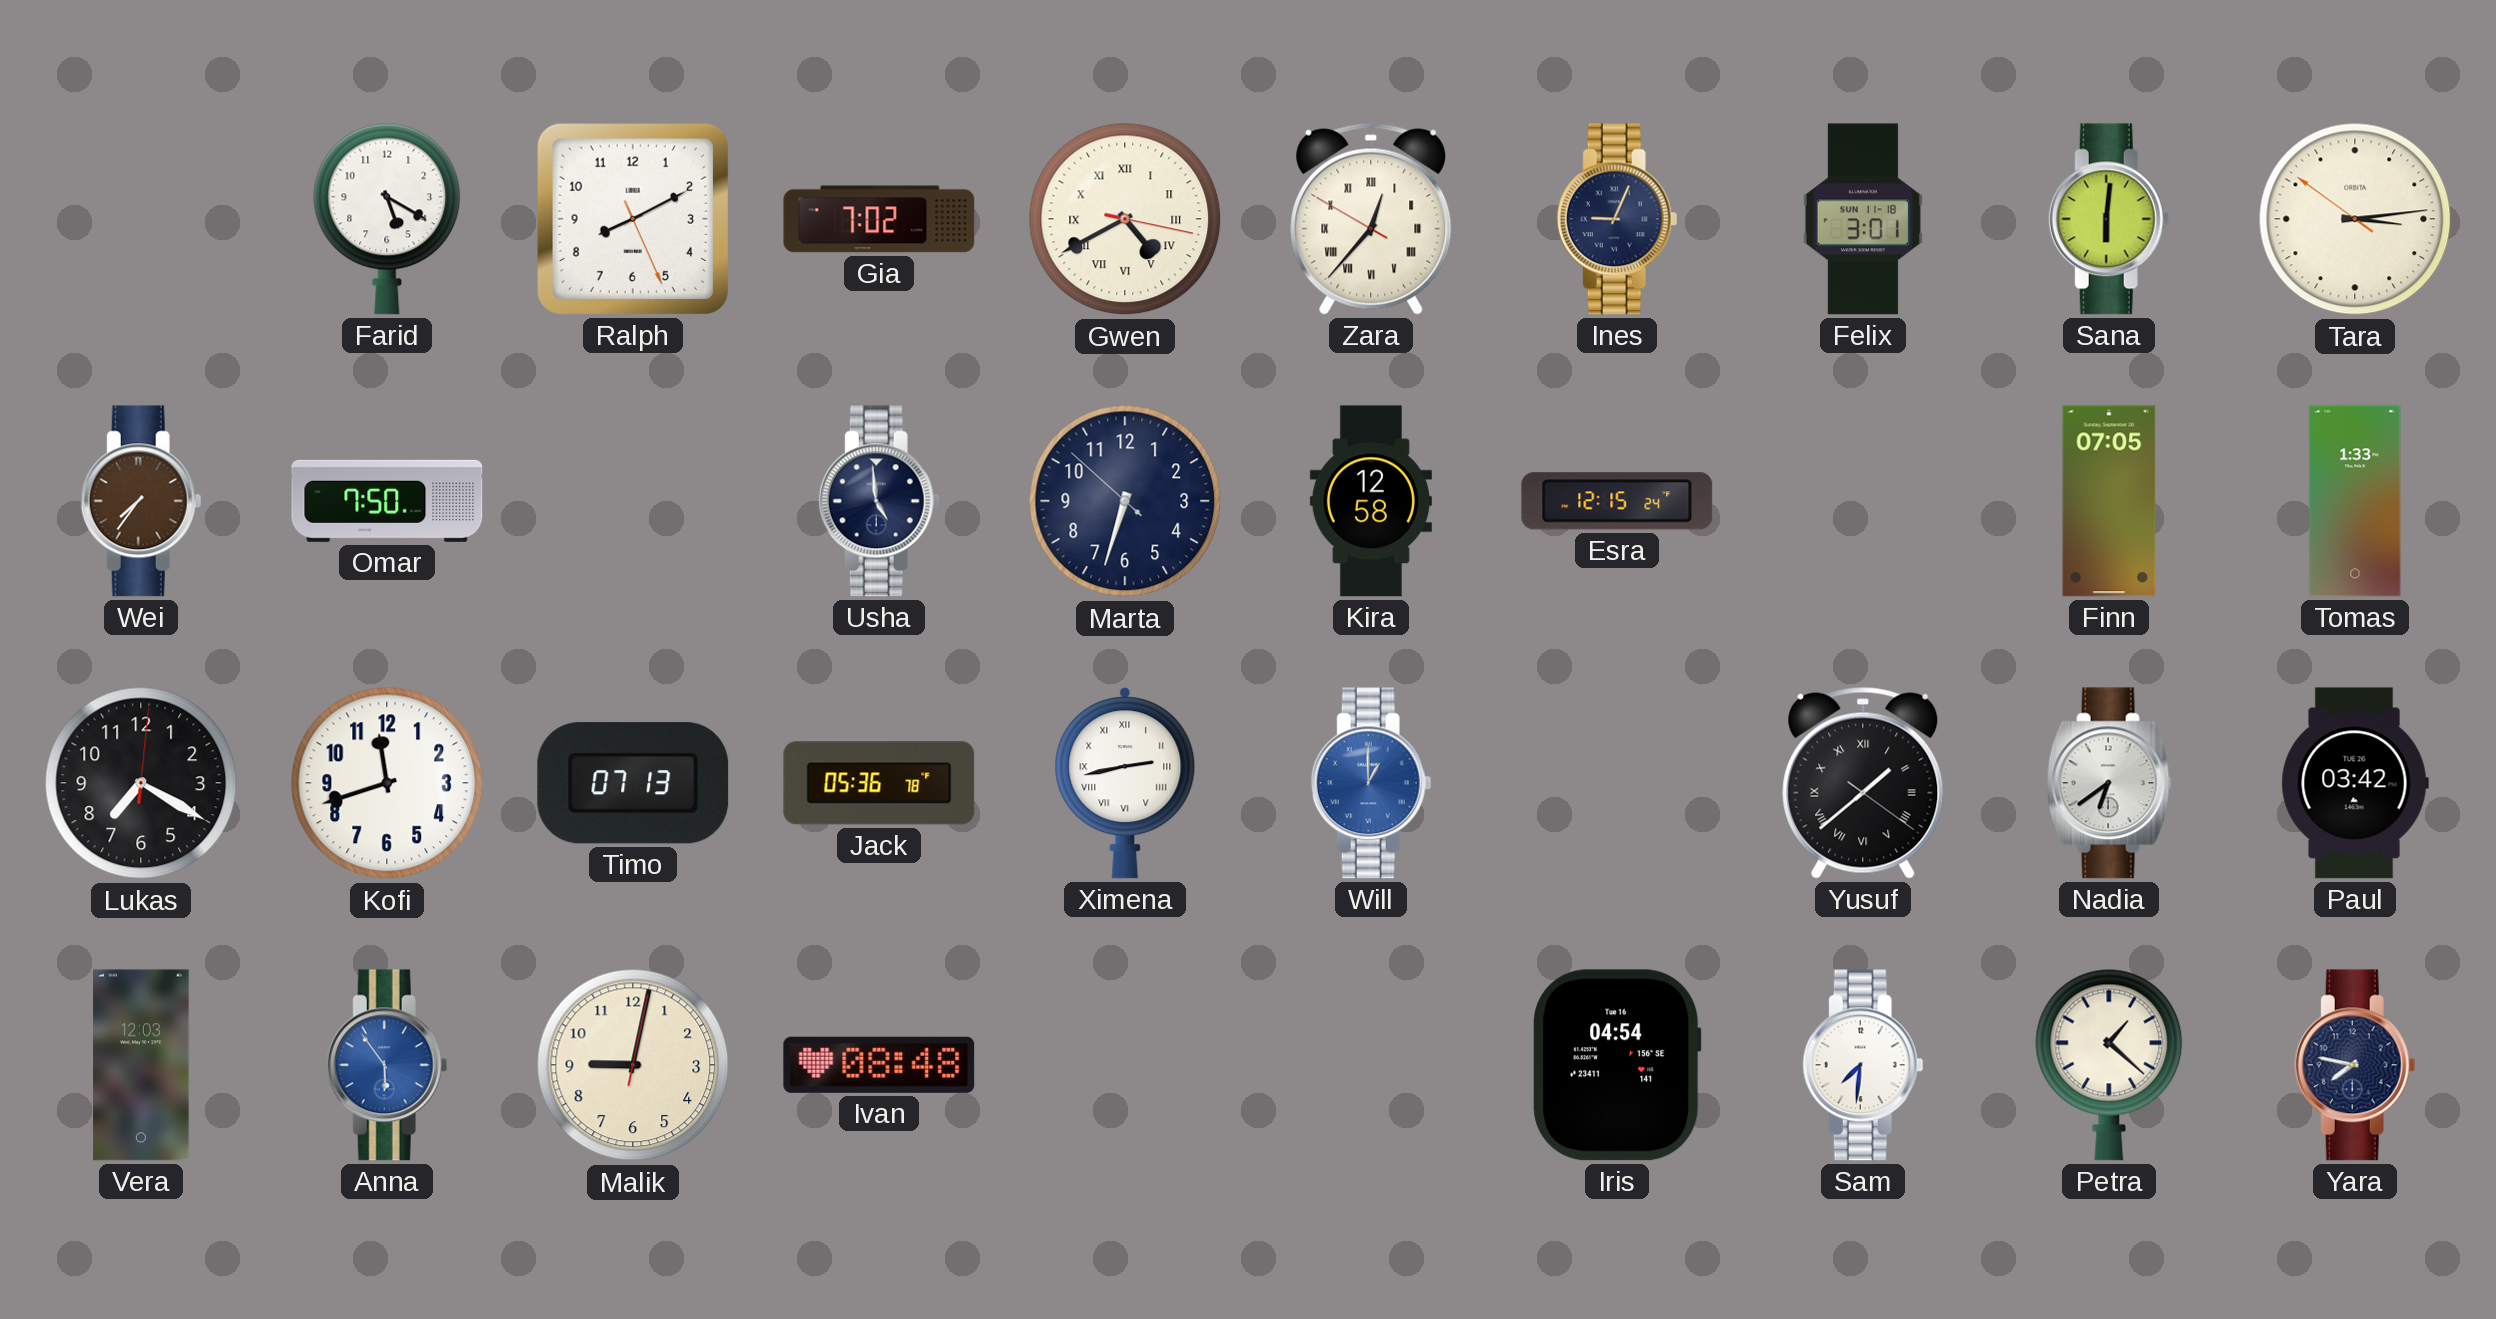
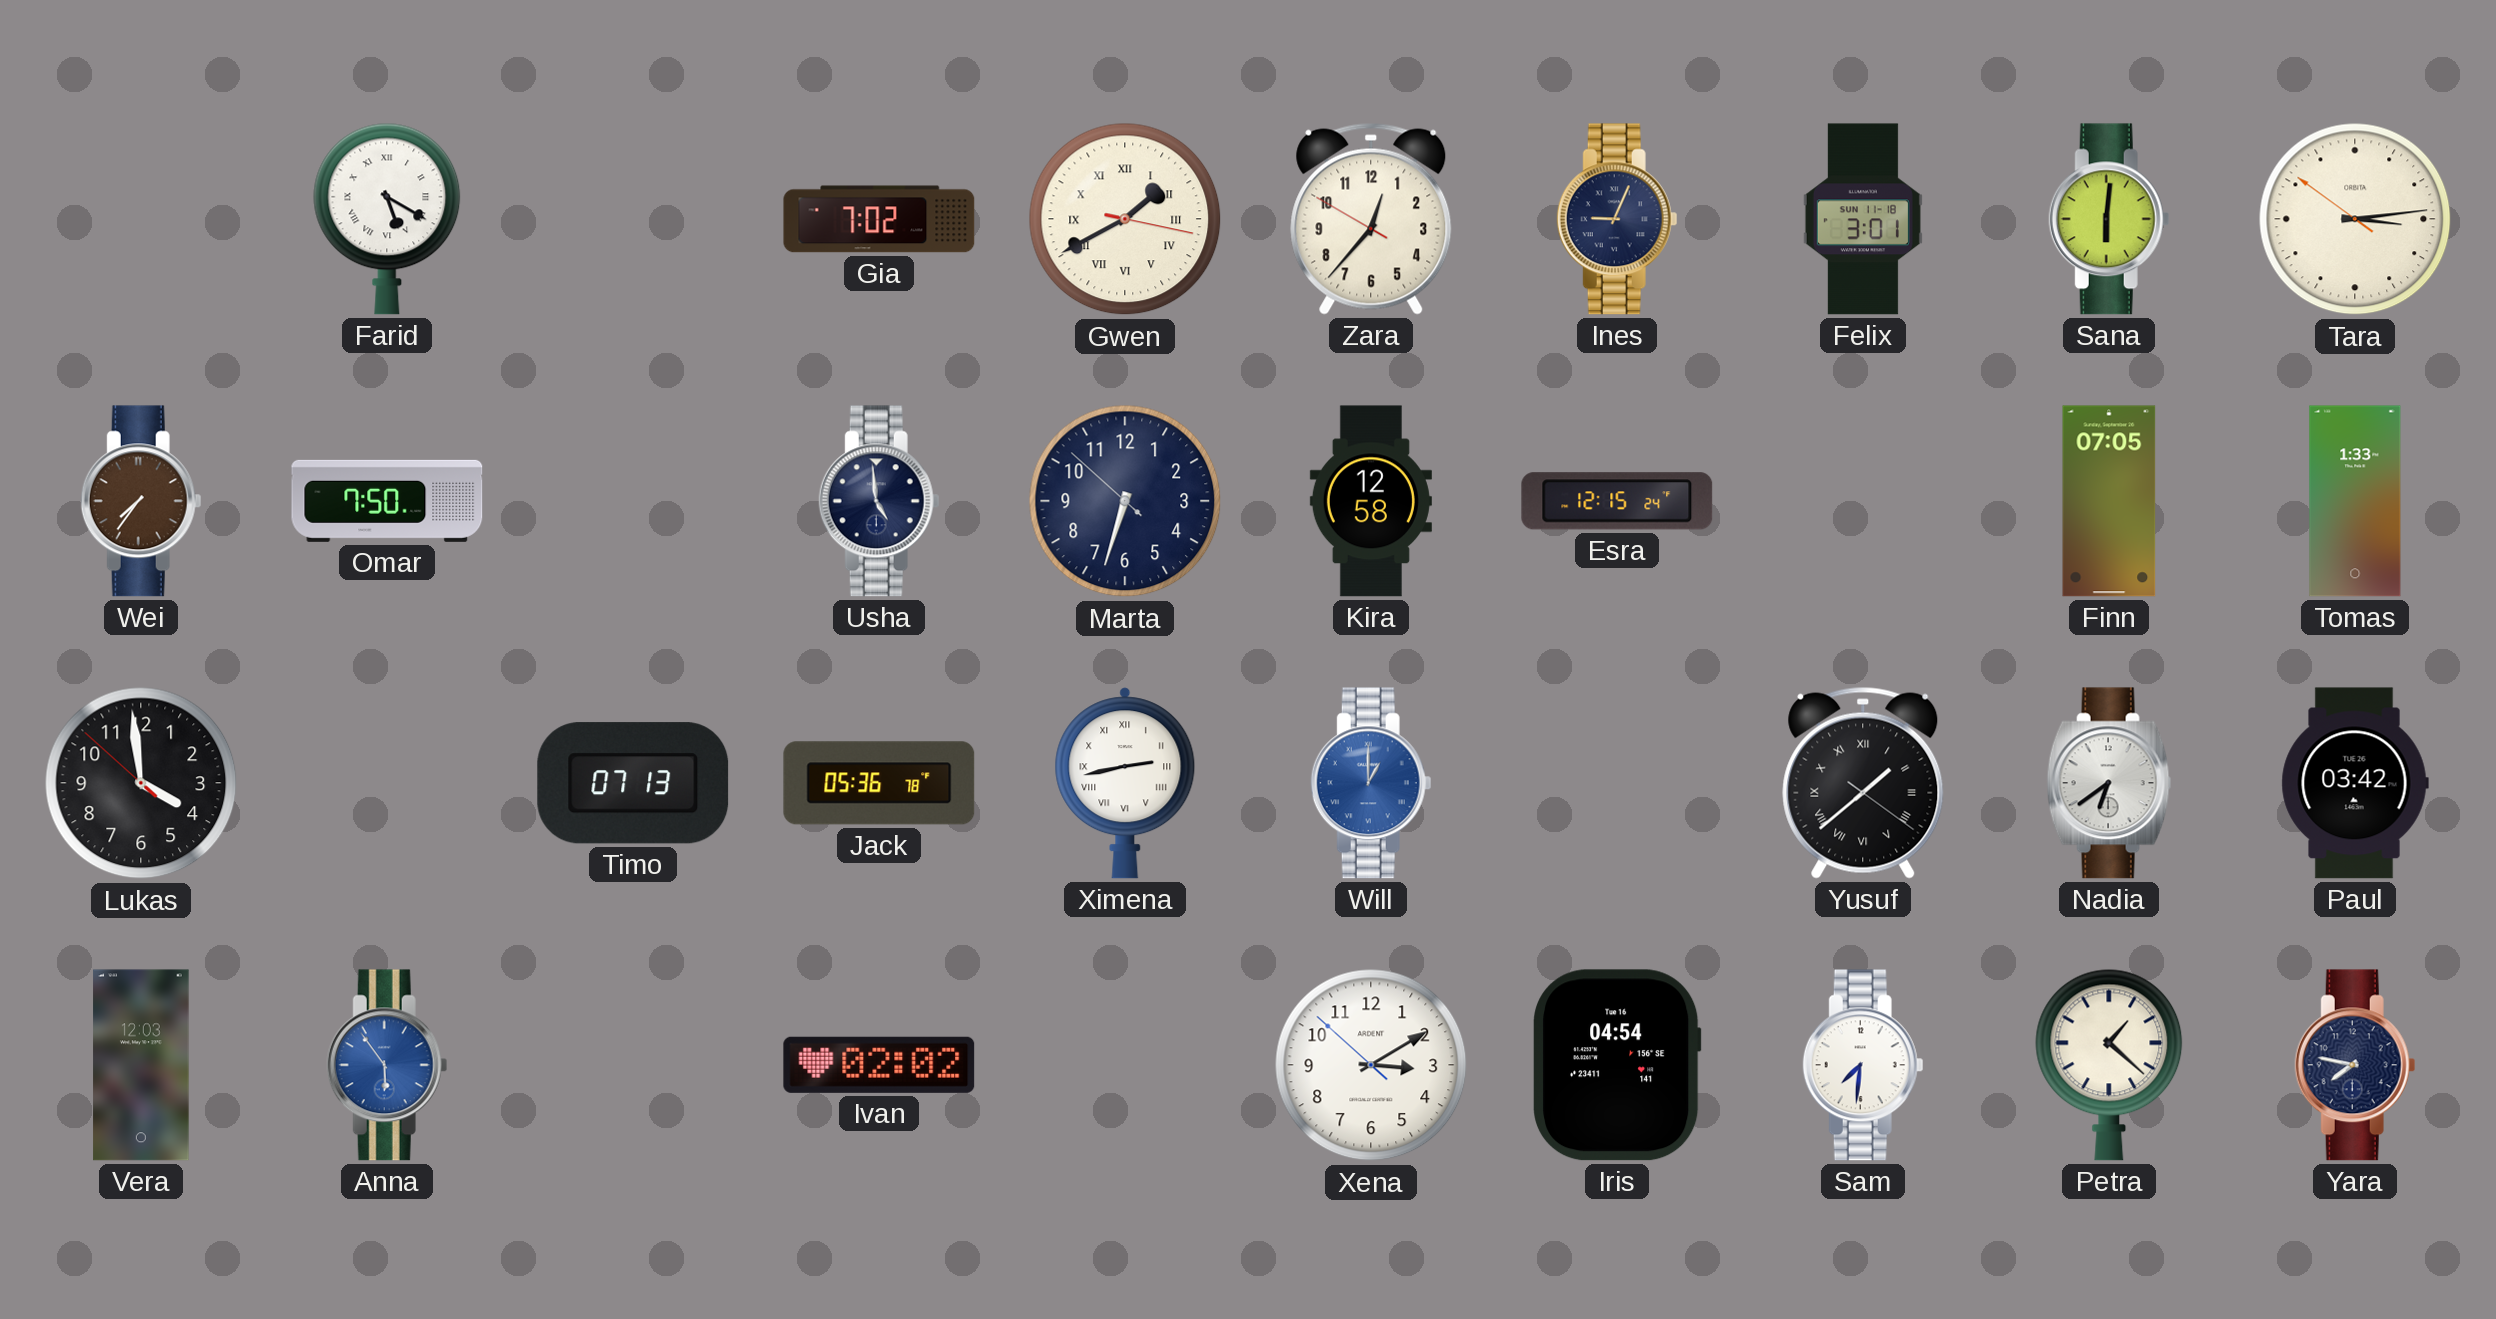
Farid numerals: Arabic -> Roman
Ralph: 8:10 -> none
Gwen: 4:40 -> 1:40
Zara numerals: Roman -> Arabic
Lukas: 7:20 -> 3:58
Kofi: 11:42 -> none
Malik: 9:02 -> none
Ivan: 08:48 -> 02:02
Xena: none -> 3:09
